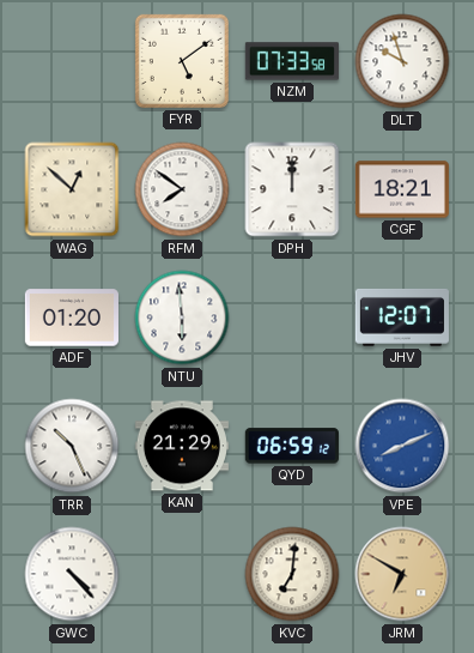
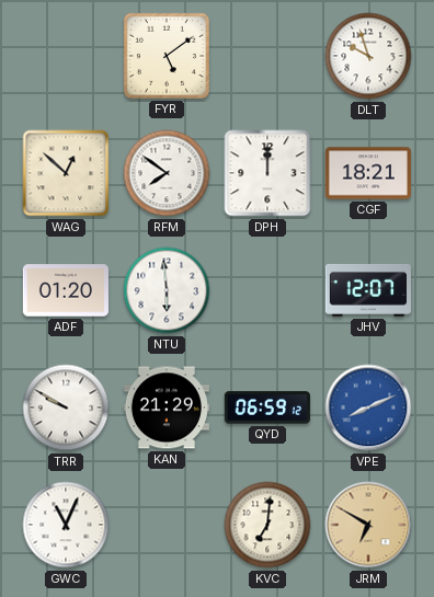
NZM: 07:33 -> none
TRR: 10:26 -> 9:50
GWC: 4:23 -> 11:04
